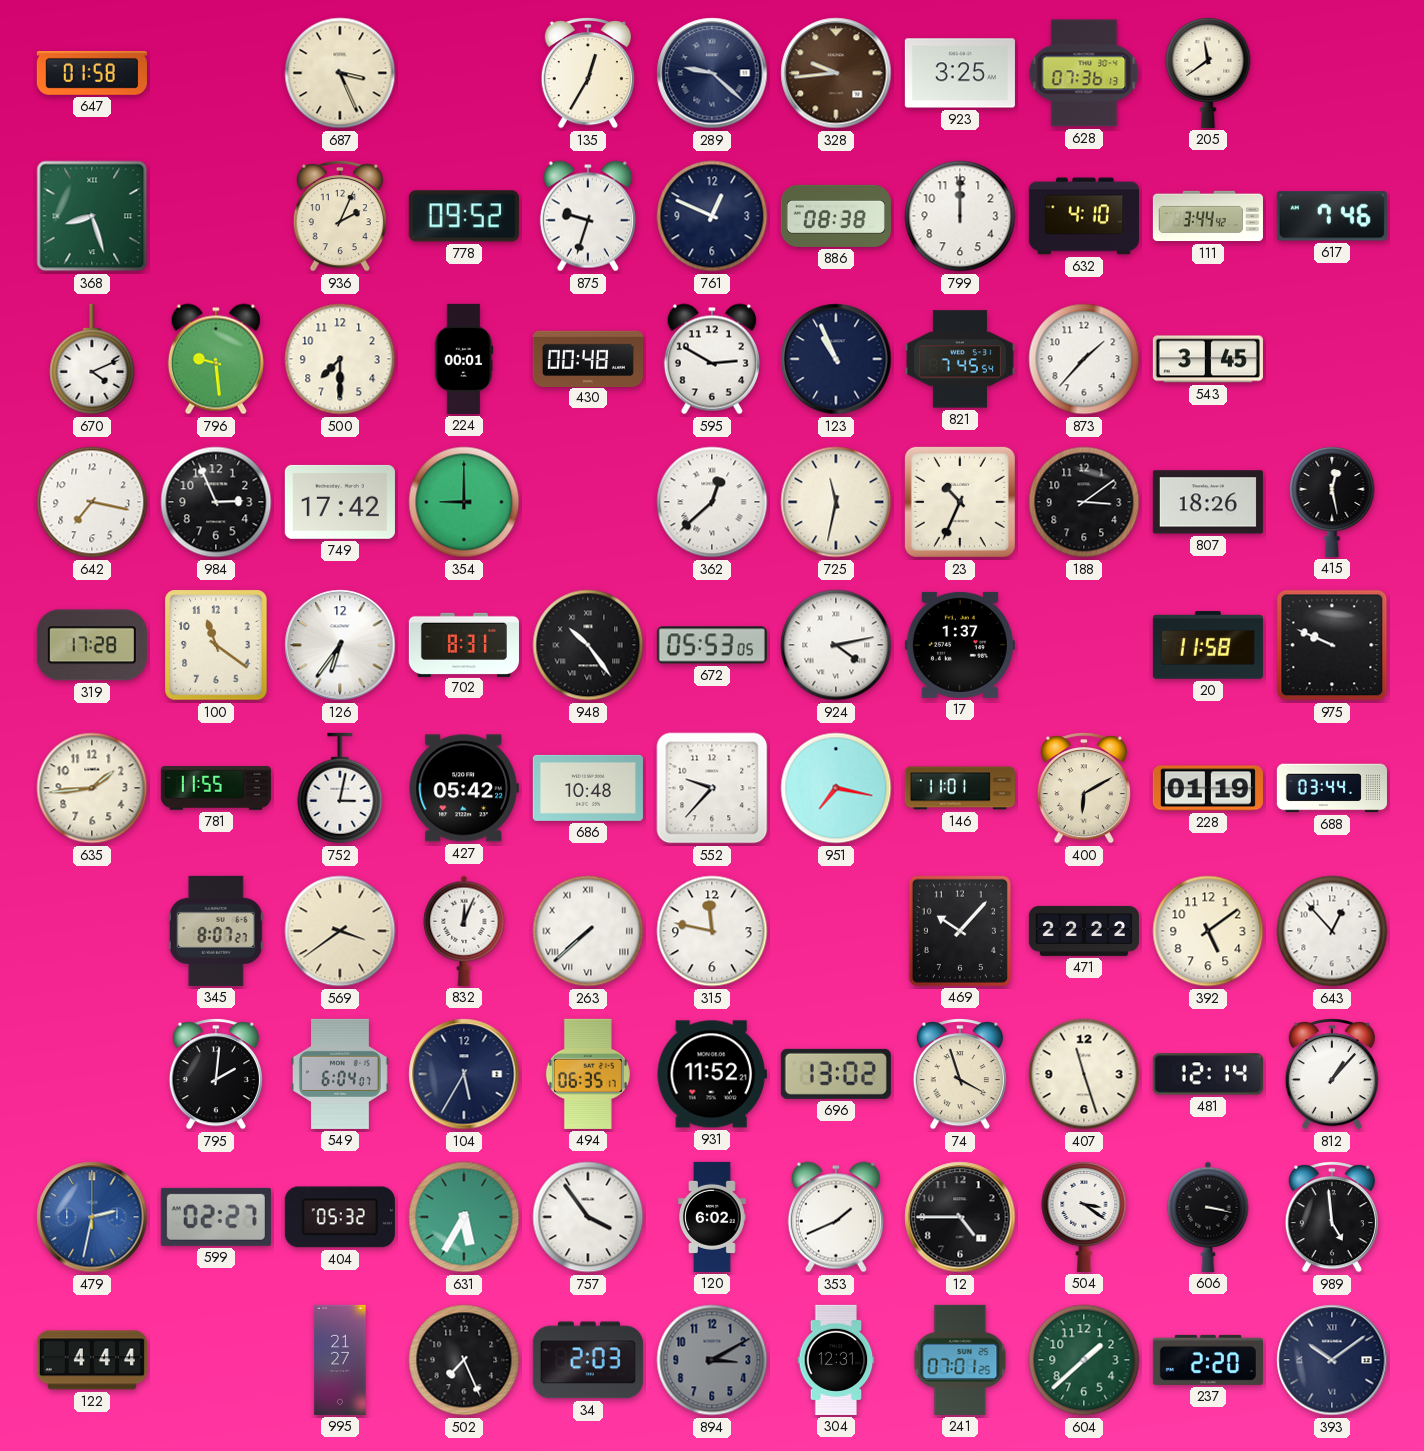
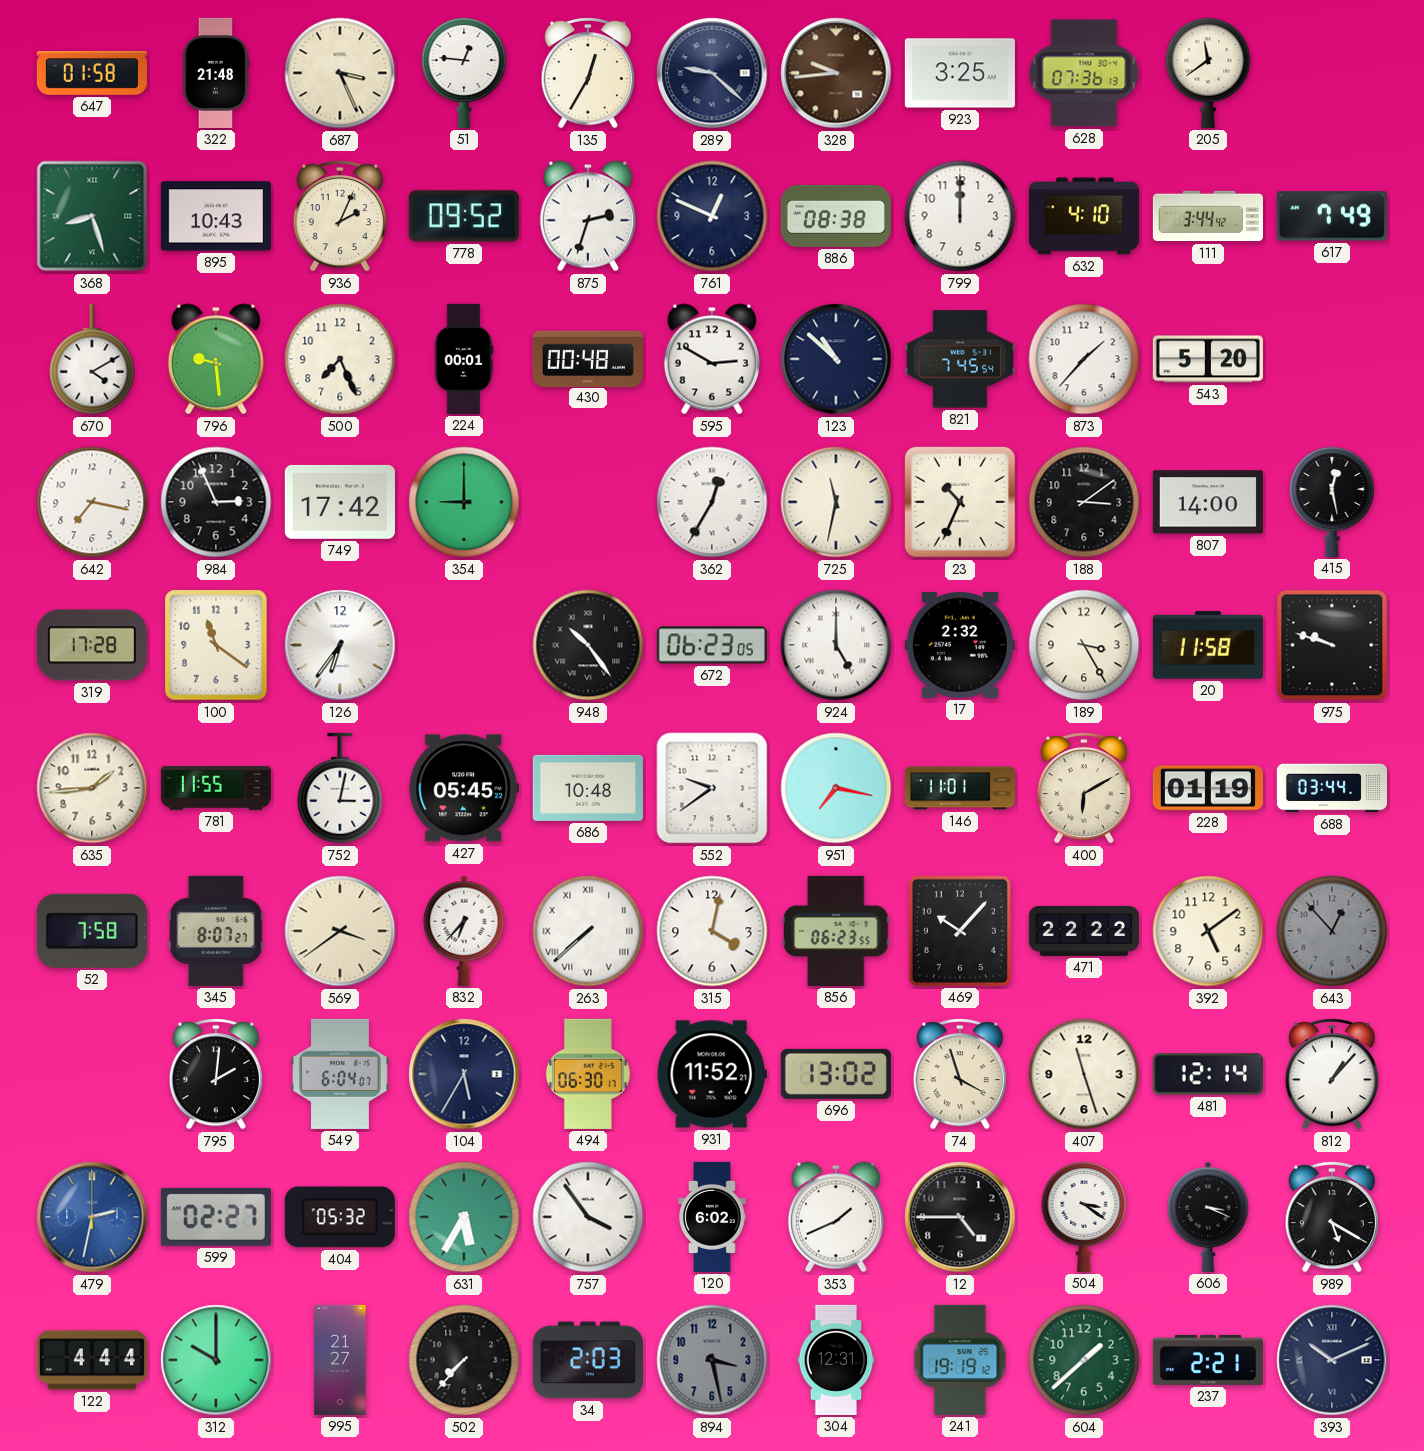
322: none -> 21:48
51: none -> 12:46
895: none -> 10:43
875: 9:33 -> 2:33
617: 7:46 -> 7:49
670: 4:11 -> 4:10
500: 7:30 -> 7:26
123: 10:56 -> 10:52
543: 3:45 -> 5:20
362: 12:38 -> 12:35
807: 18:26 -> 14:00
702: 8:31 -> none
672: 05:53 -> 06:23
924: 4:13 -> 5:00
17: 1:37 -> 2:32
189: none -> 3:25
975: 9:49 -> 9:48
427: 05:42 -> 05:45
552: 9:37 -> 9:39
52: none -> 7:58
832: 12:04 -> 6:37
315: 11:47 -> 4:02
856: none -> 06:23
643 dial: white -> grey
494: 06:35 -> 06:30
606: 3:17 -> 3:19
989: 4:59 -> 5:20
312: none -> 10:00
502: 7:26 -> 7:37
894: 3:10 -> 3:28
241: 07:01 -> 19:19
237: 2:20 -> 2:21
393: 10:09 -> 10:11
